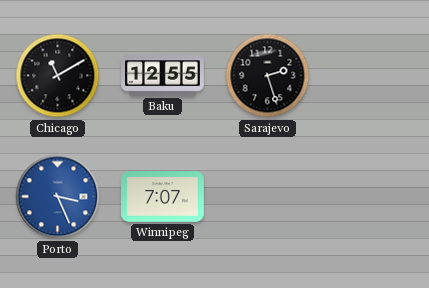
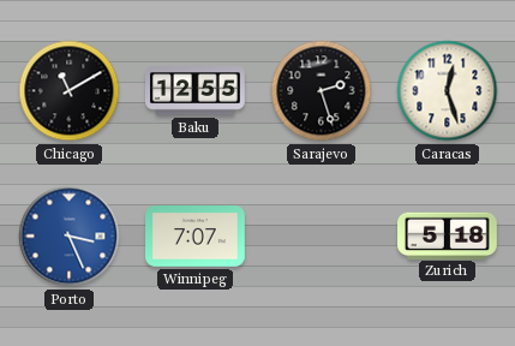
Caracas: none -> 12:27
Zurich: none -> 5:18
